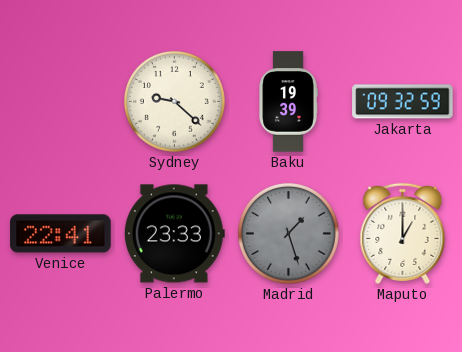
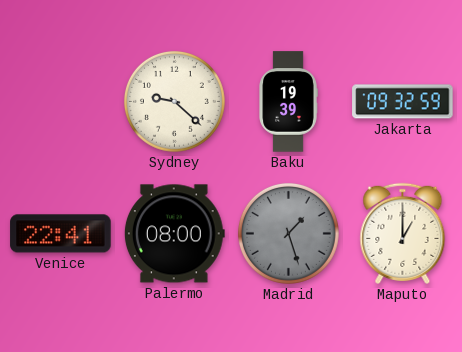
Palermo: 23:33 -> 08:00
